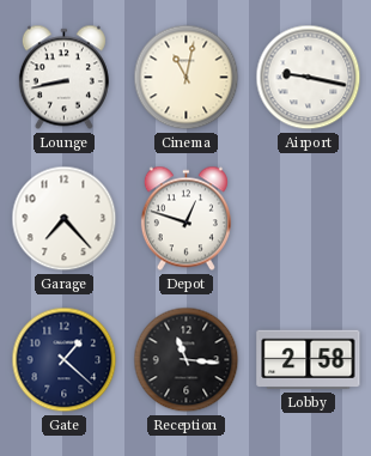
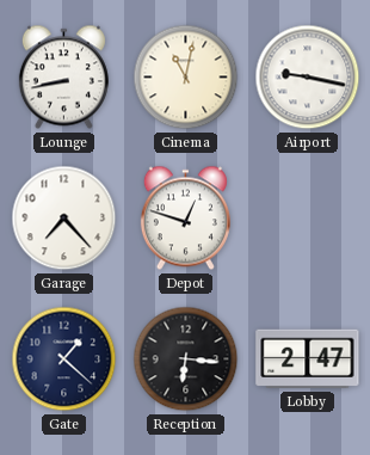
Reception: 11:16 -> 6:16
Lobby: 2:58 -> 2:47
